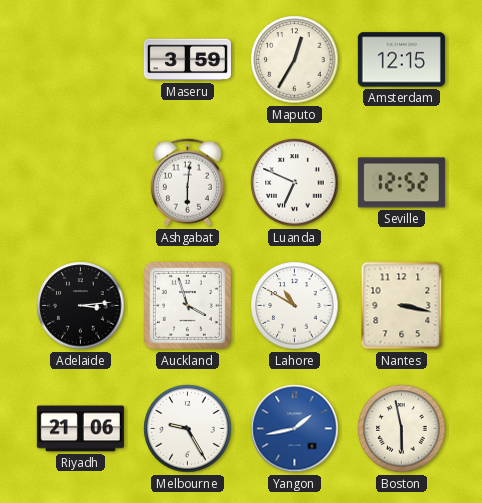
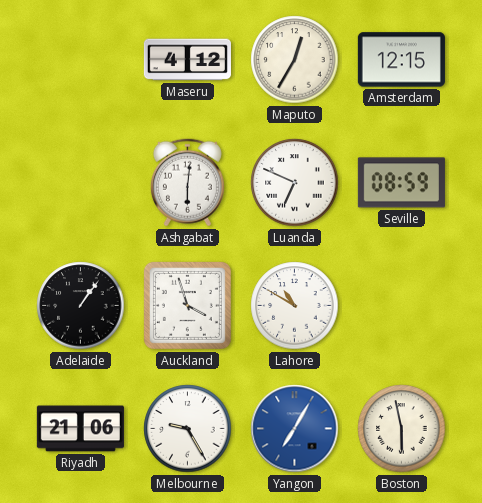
Maseru: 3:59 -> 4:12
Seville: 12:52 -> 08:59
Adelaide: 3:14 -> 1:06
Nantes: 3:17 -> none
Yangon: 1:43 -> 7:05
